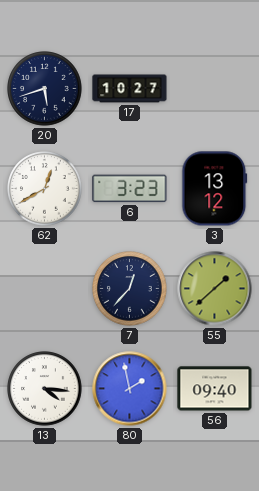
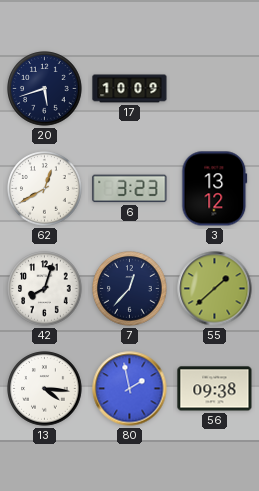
17: 10:27 -> 10:09
42: none -> 8:03
56: 09:40 -> 09:38
